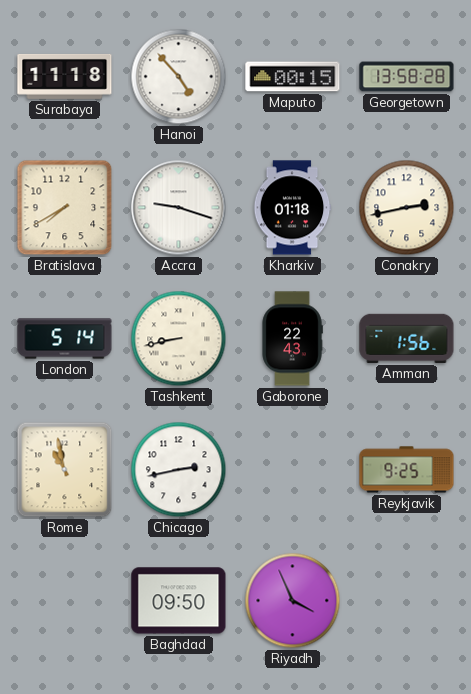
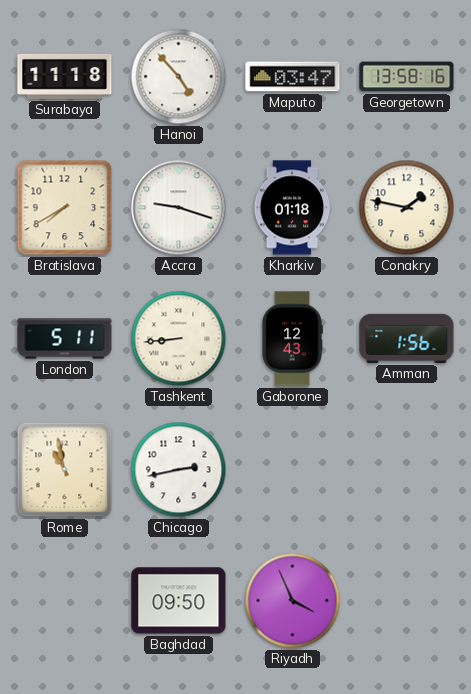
Maputo: 00:15 -> 03:47
Georgetown: 13:58:28 -> 13:58:16
Conakry: 2:43 -> 1:47
London: 5:14 -> 5:11
Tashkent: 8:43 -> 8:44
Gaborone: 22:43 -> 12:43
Reykjavik: 9:25 -> none
